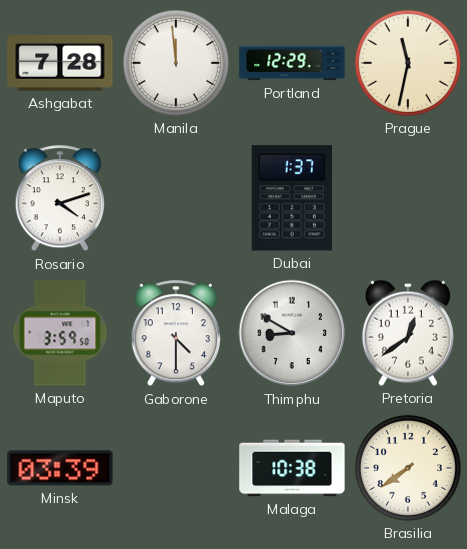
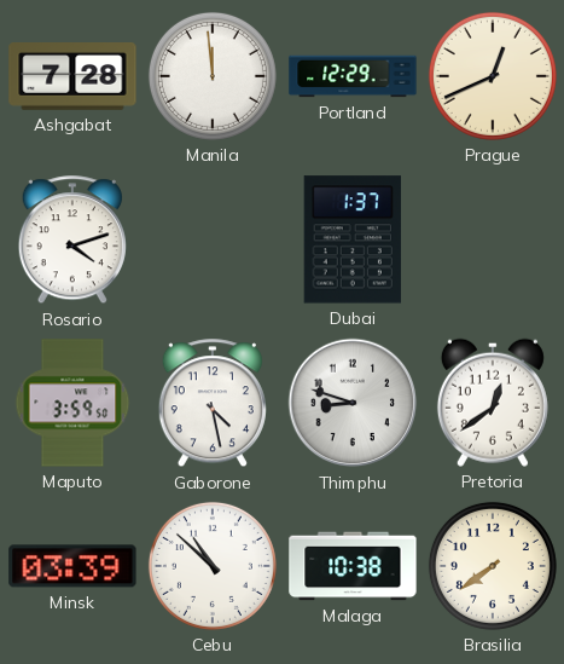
Prague: 11:32 -> 12:41
Gaborone: 4:30 -> 4:28
Thimphu: 8:50 -> 8:48
Cebu: none -> 10:52
